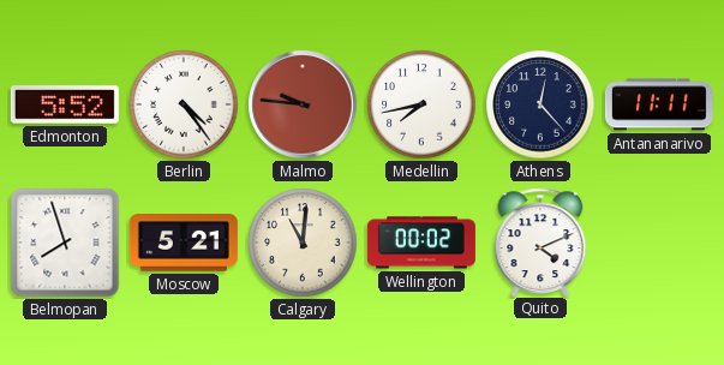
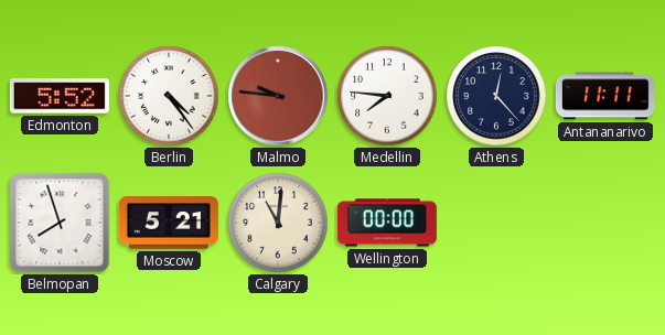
Medellin: 7:43 -> 7:46
Wellington: 00:02 -> 00:00
Quito: 4:11 -> none
